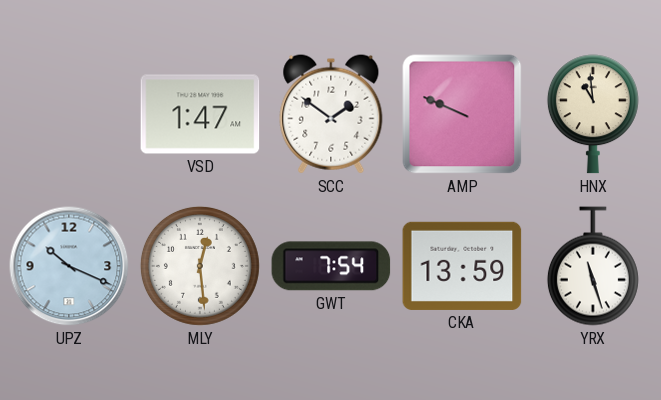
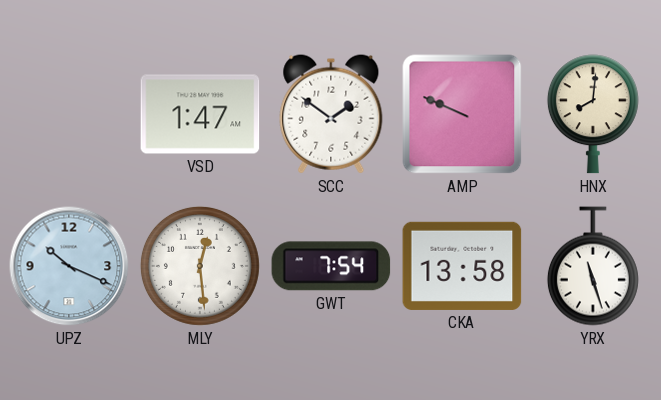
HNX: 10:59 -> 8:01
CKA: 13:59 -> 13:58
